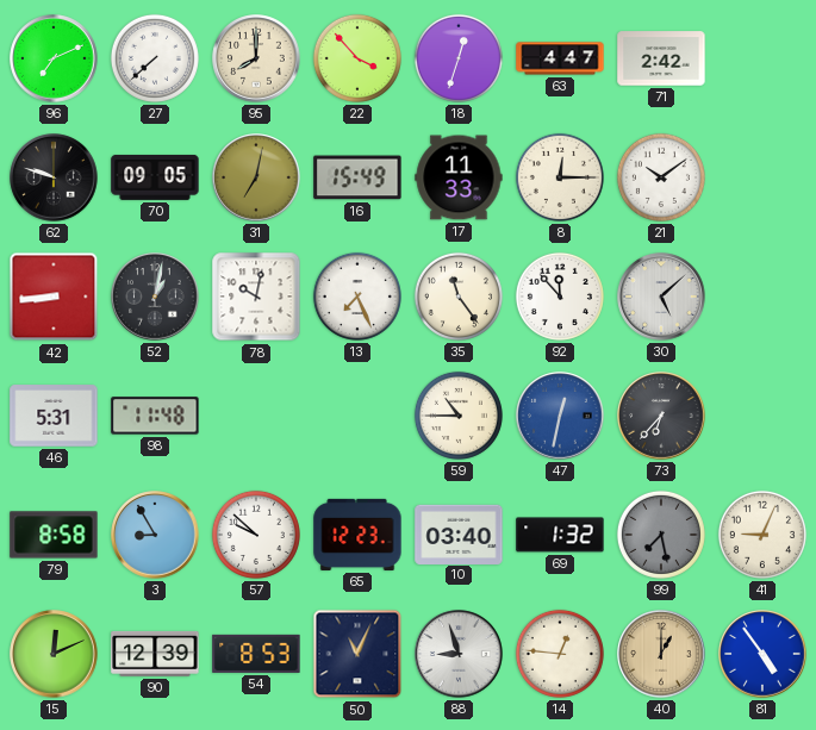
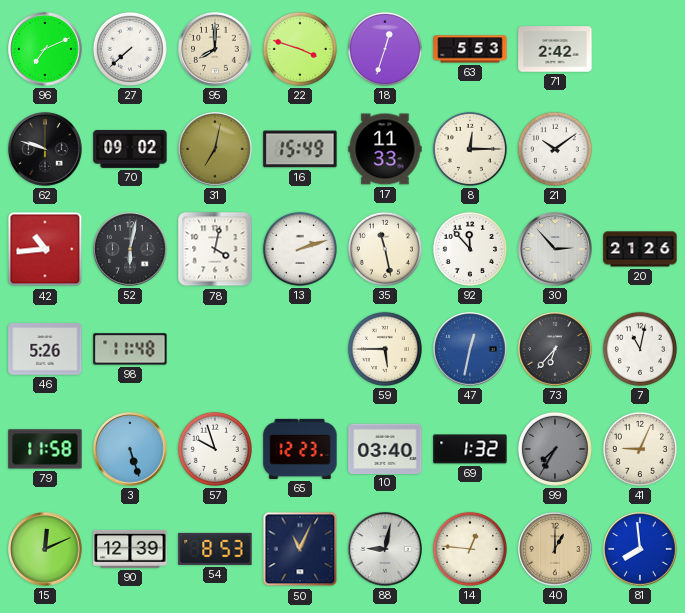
22: 3:53 -> 3:48
63: 4:47 -> 5:53
70: 09:05 -> 09:02
42: 8:44 -> 10:44
52: 1:02 -> 6:02
78: 10:02 -> 4:02
13: 7:26 -> 2:12
35: 11:24 -> 11:28
30: 5:08 -> 2:53
20: none -> 21:26
46: 5:31 -> 5:26
59: 10:45 -> 5:45
7: none -> 11:02
79: 8:58 -> 11:58
3: 8:55 -> 5:27
57: 9:52 -> 9:57
99: 7:28 -> 7:35
88: 8:57 -> 9:02
81: 4:54 -> 7:59
